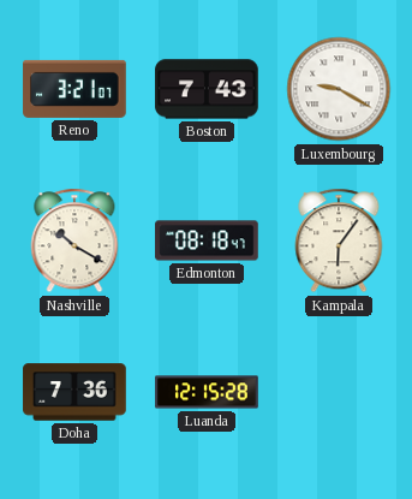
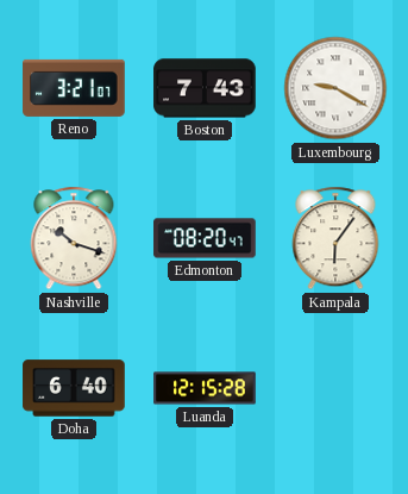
Nashville: 10:20 -> 10:18
Edmonton: 08:18 -> 08:20
Doha: 7:36 -> 6:40
